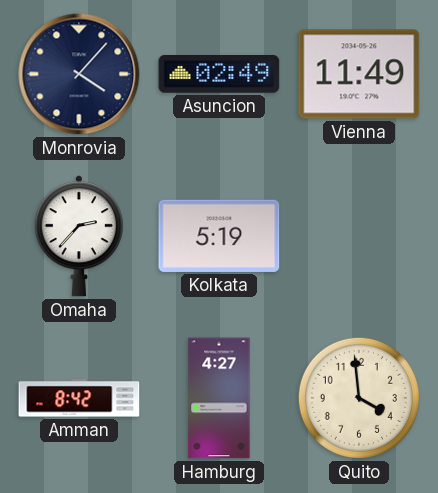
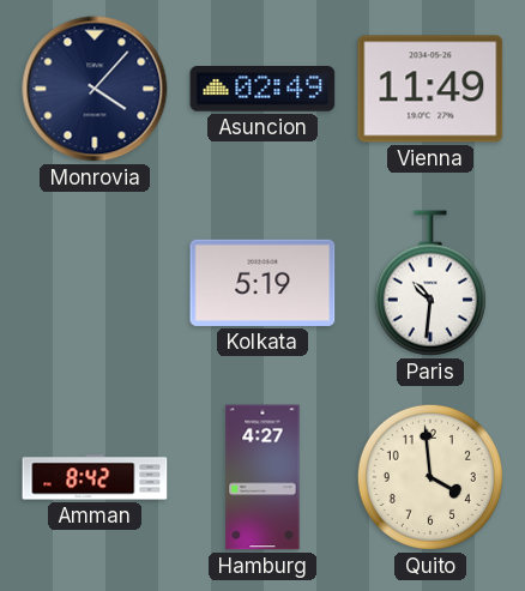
Omaha: 2:37 -> none
Paris: none -> 10:31
